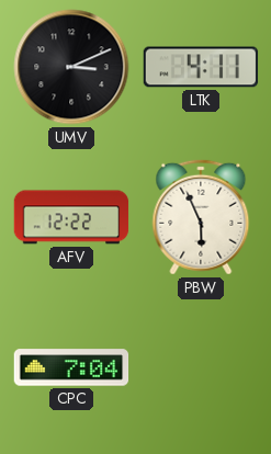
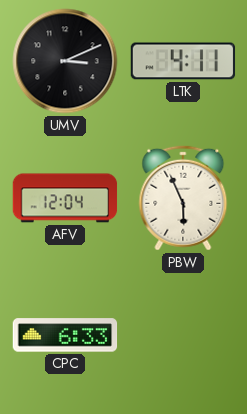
AFV: 12:22 -> 12:04
CPC: 7:04 -> 6:33
